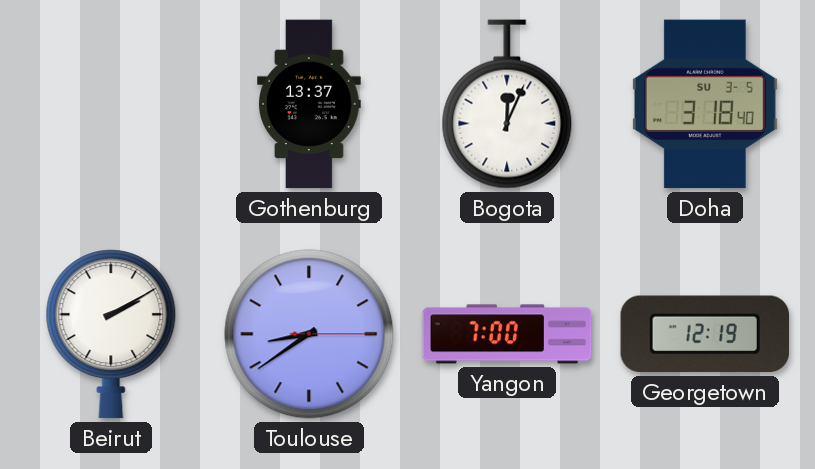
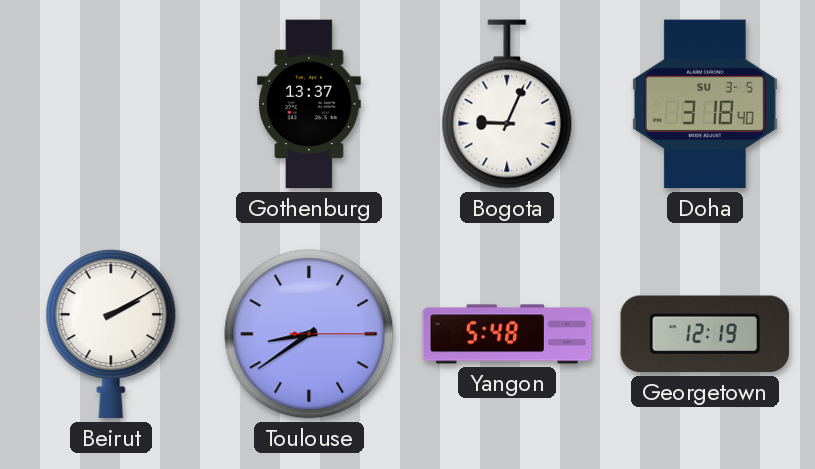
Bogota: 12:04 -> 9:04
Yangon: 7:00 -> 5:48
